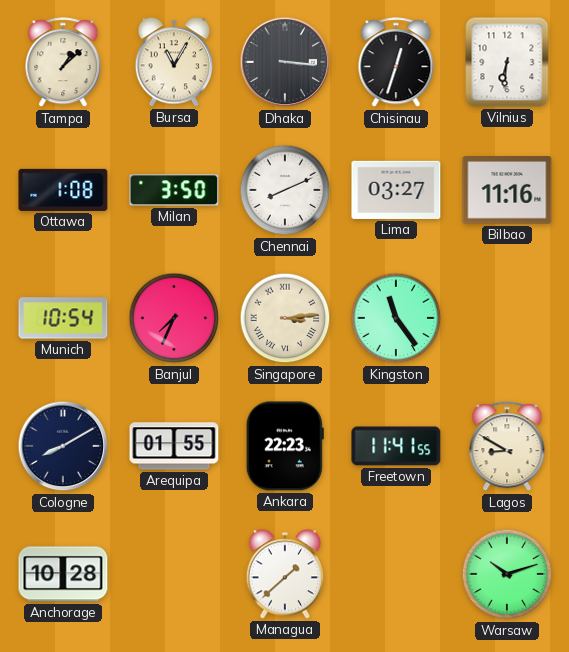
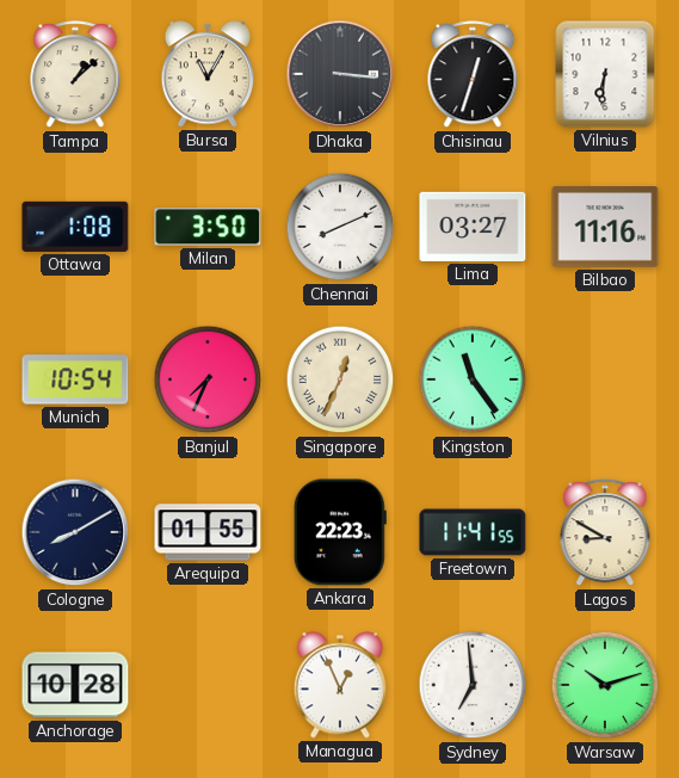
Singapore: 3:14 -> 12:34
Managua: 1:38 -> 12:56
Sydney: none -> 6:59
